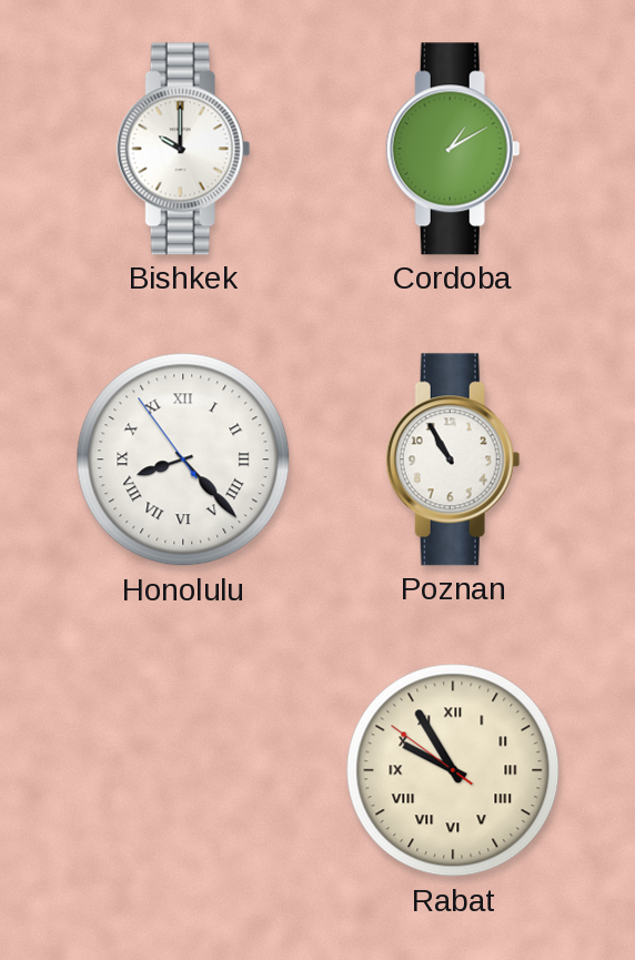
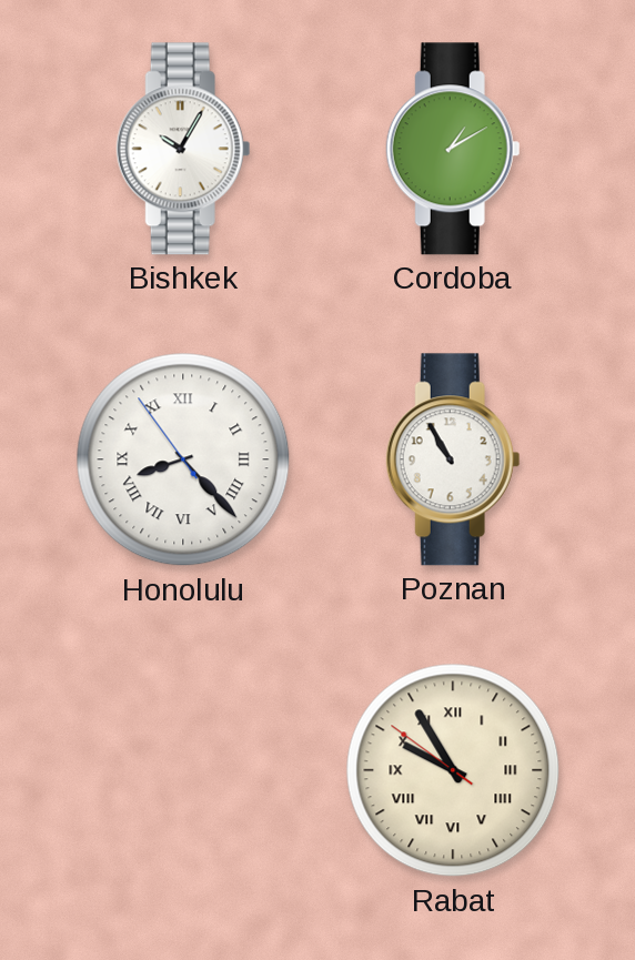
Bishkek: 10:00 -> 10:05
